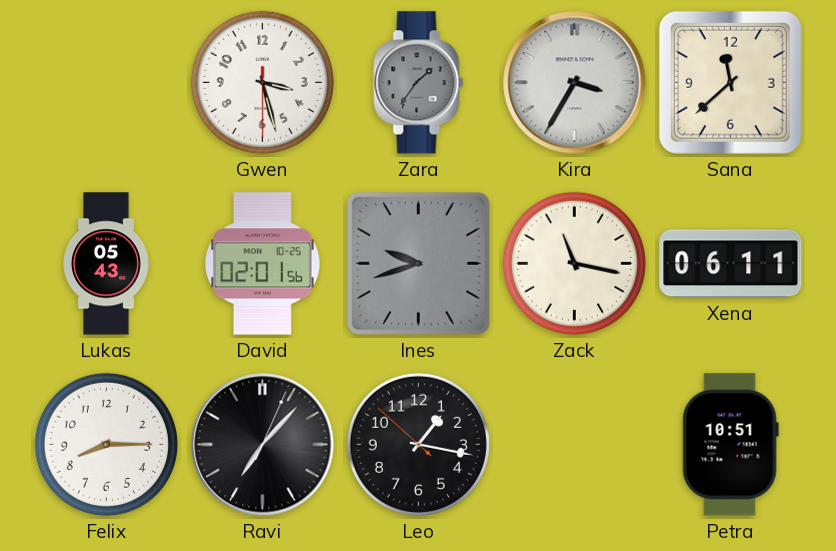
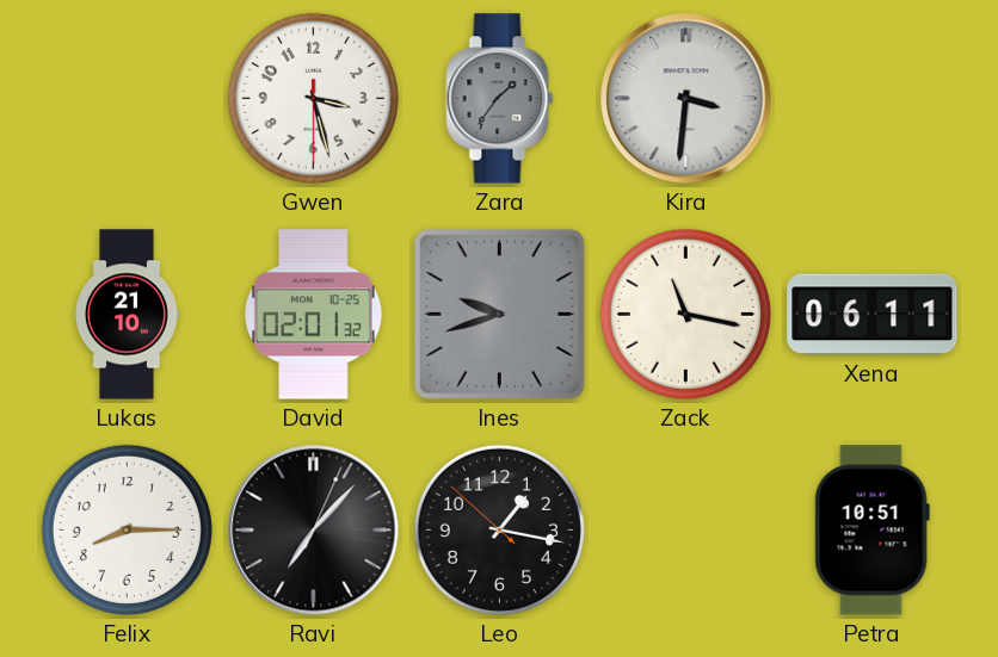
Kira: 3:35 -> 3:31
Sana: 11:38 -> none
Lukas: 05:43 -> 21:10
David: 02:01:56 -> 02:01:32
